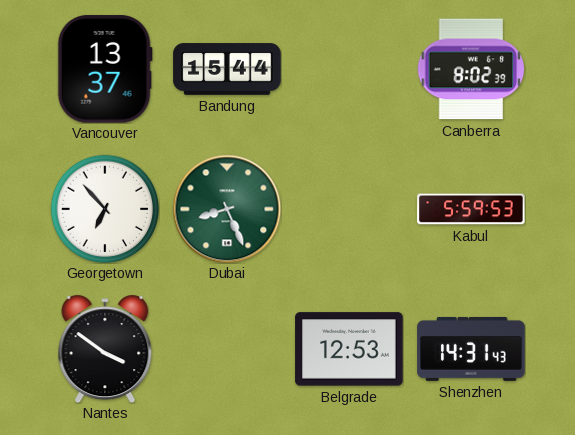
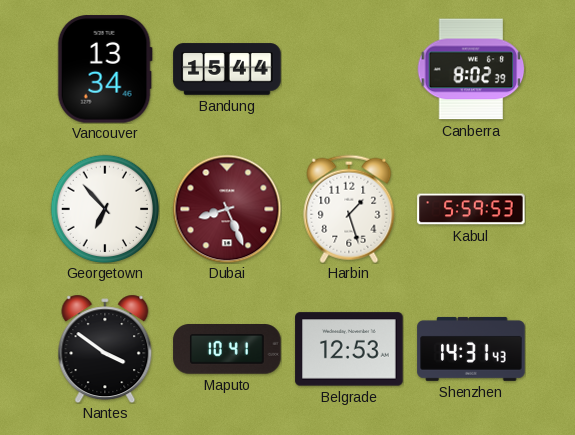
Vancouver: 13:37 -> 13:34
Dubai dial: green -> burgundy
Harbin: none -> 1:27
Maputo: none -> 10:41
